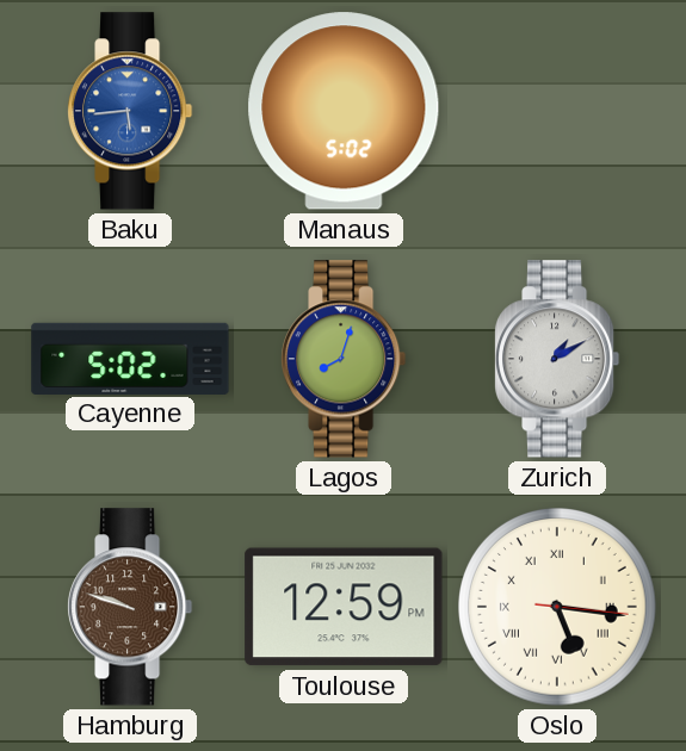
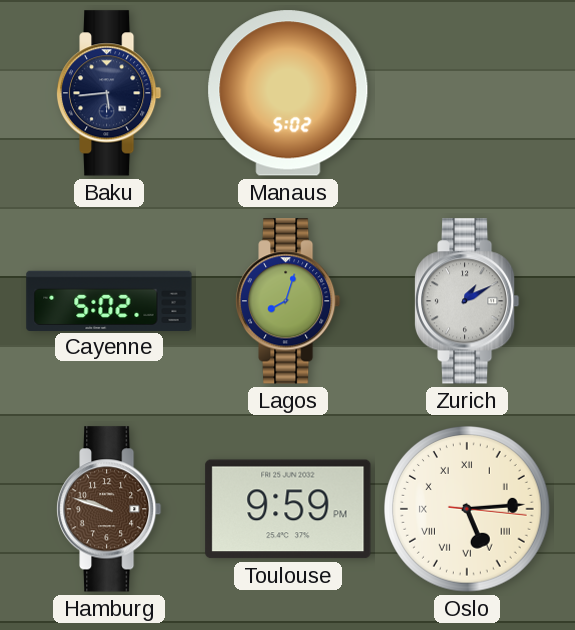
Baku dial: blue -> navy
Toulouse: 12:59 -> 9:59
Oslo: 5:16 -> 5:14
